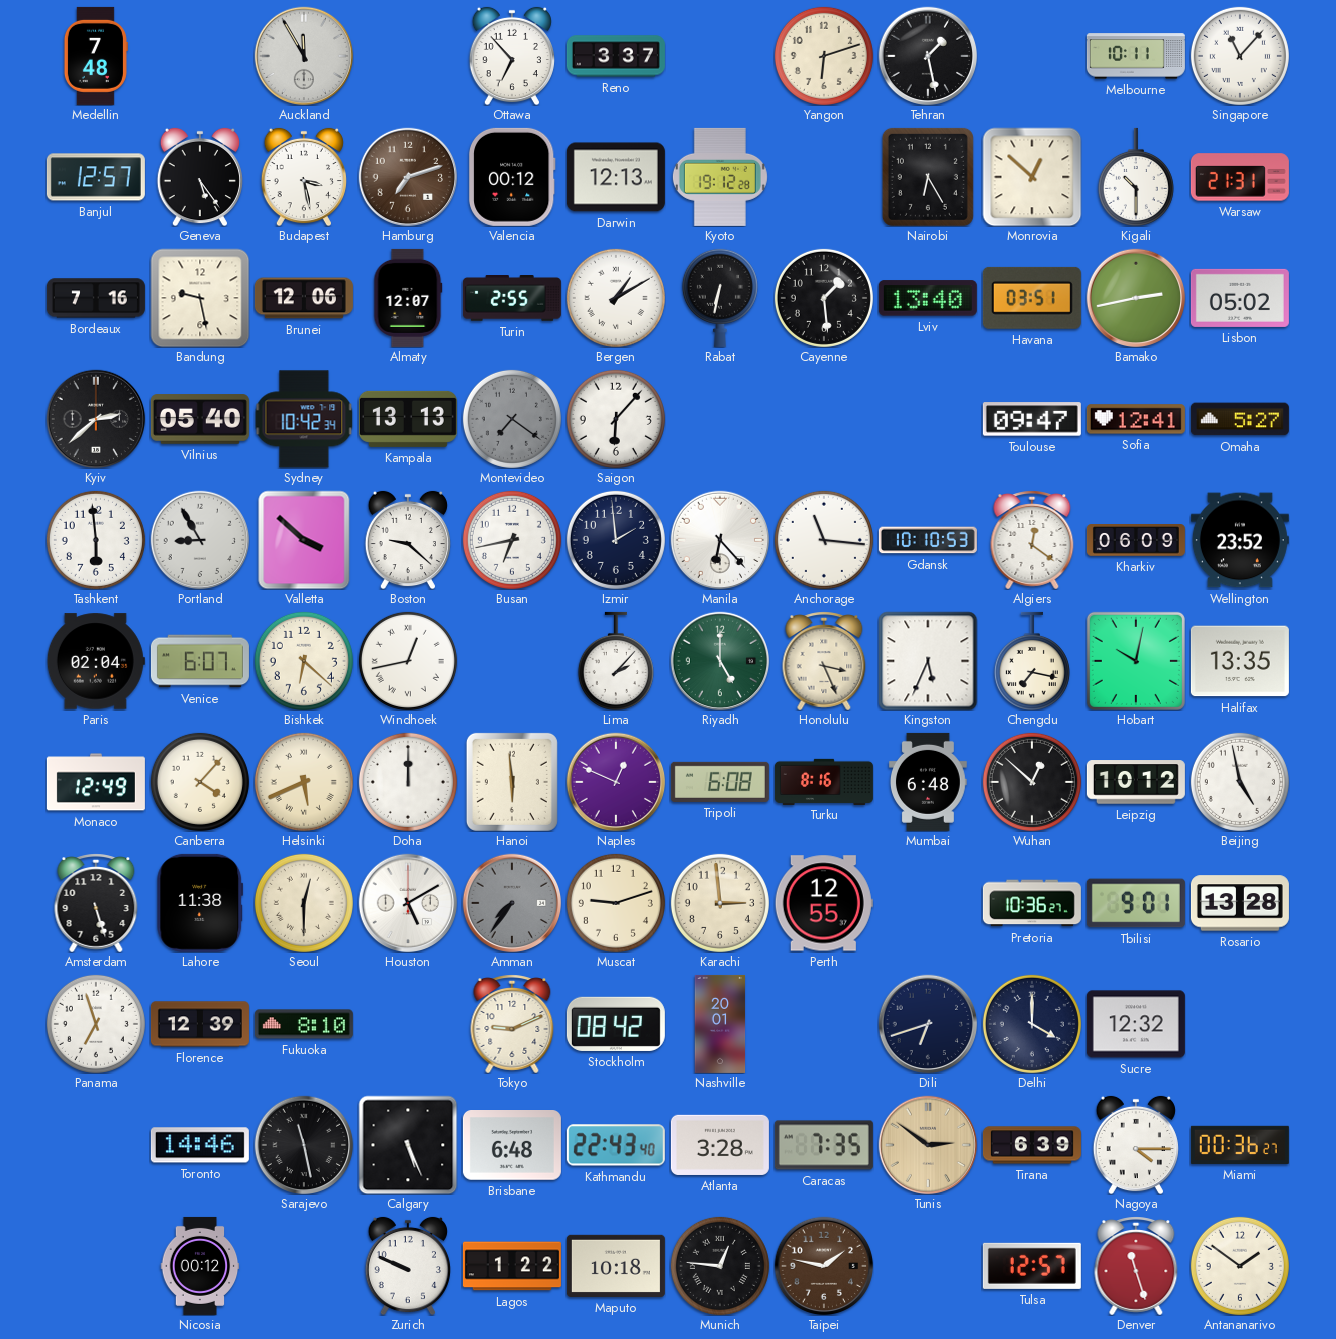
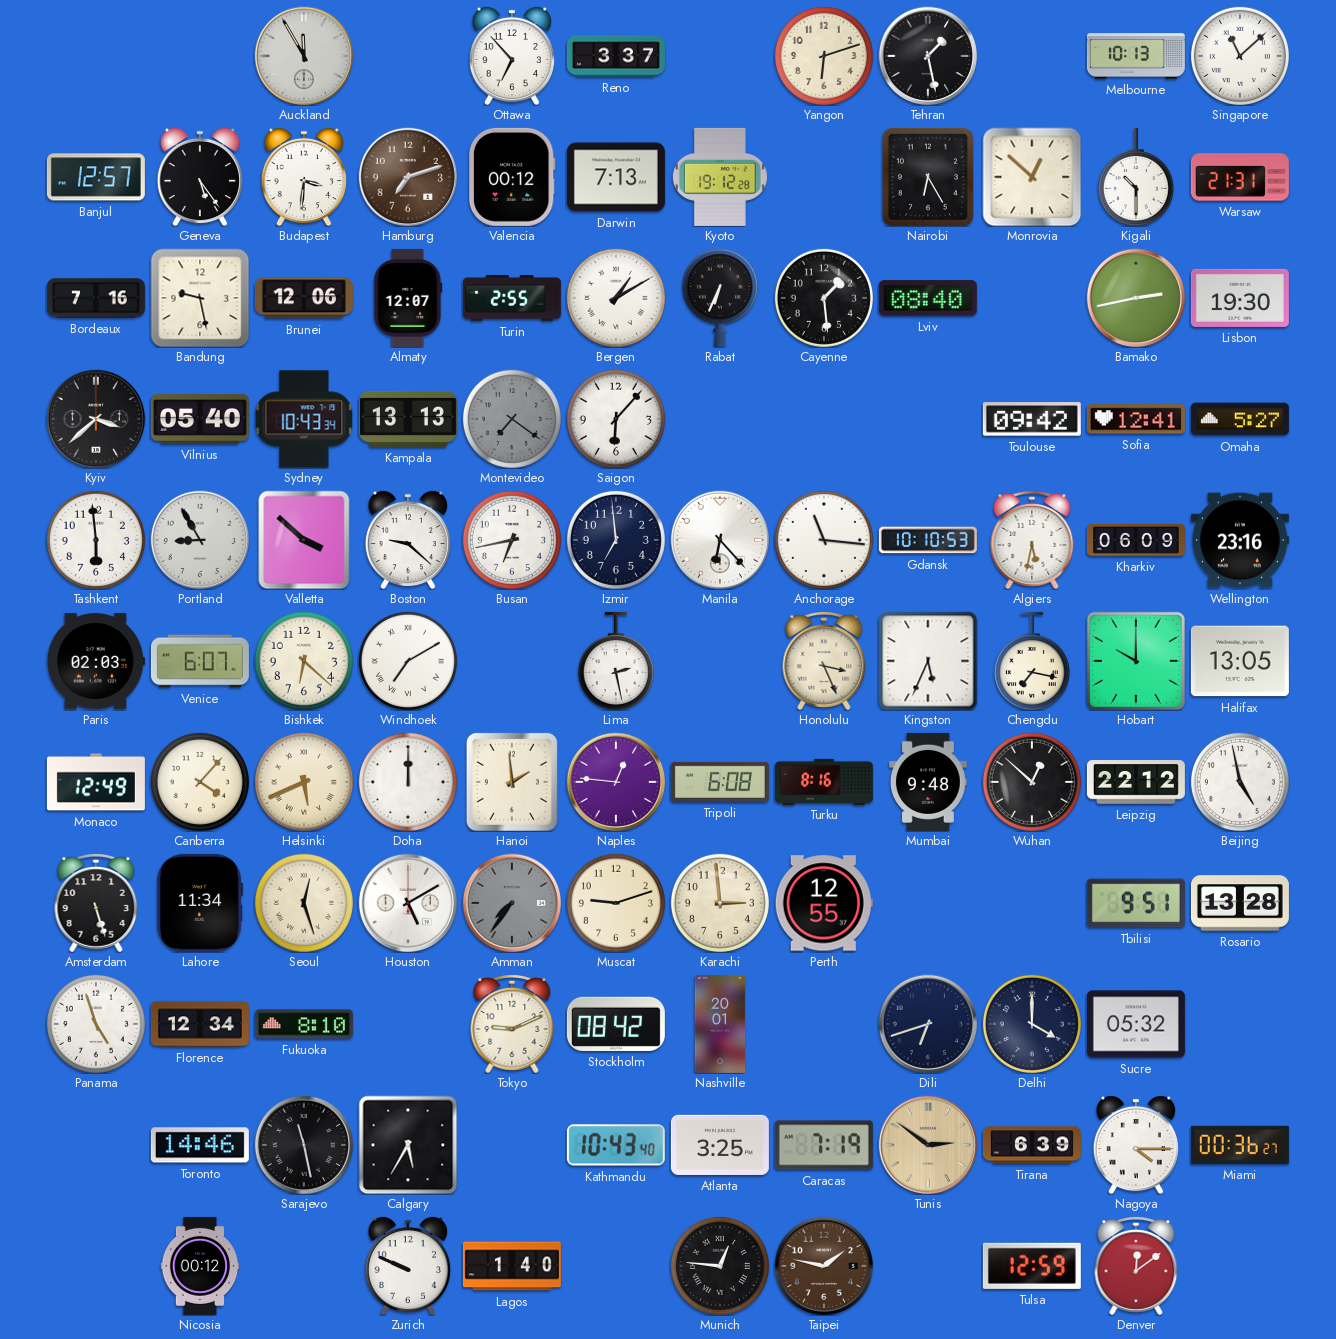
Medellin: 7:48 -> none
Melbourne: 10:11 -> 10:13
Singapore: 11:07 -> 11:08
Budapest: 3:28 -> 3:31
Darwin: 12:13 -> 7:13
Rabat: 6:32 -> 6:34
Lviv: 13:40 -> 08:40
Havana: 03:51 -> none
Lisbon: 05:02 -> 19:30
Kyiv: 2:38 -> 3:38
Sydney: 10:42 -> 10:43
Toulouse: 09:47 -> 09:42
Izmir: 1:59 -> 6:59
Algiers: 12:21 -> 5:32
Wellington: 23:52 -> 23:16
Paris: 02:04 -> 02:03
Windhoek: 12:43 -> 7:10
Lima: 2:07 -> 2:28
Riyadh: 5:00 -> none
Hobart: 10:02 -> 10:00
Halifax: 13:35 -> 13:05
Hanoi: 5:59 -> 1:59
Naples: 12:49 -> 12:46
Mumbai: 6:48 -> 9:48
Leipzig: 10:12 -> 22:12
Lahore: 11:38 -> 11:34
Seoul: 12:30 -> 12:27
Pretoria: 10:36 -> none
Tbilisi: 9:01 -> 9:51
Panama: 6:57 -> 4:57
Florence: 12:39 -> 12:34
Sucre: 12:32 -> 05:32
Calgary: 5:26 -> 5:35
Brisbane: 6:48 -> none
Kathmandu: 22:43 -> 10:43
Atlanta: 3:28 -> 3:25
Caracas: 7:35 -> 7:19
Lagos: 1:22 -> 1:40
Maputo: 10:18 -> none
Tulsa: 12:57 -> 12:59
Denver: 11:27 -> 12:09
Antananarivo: 1:51 -> none
